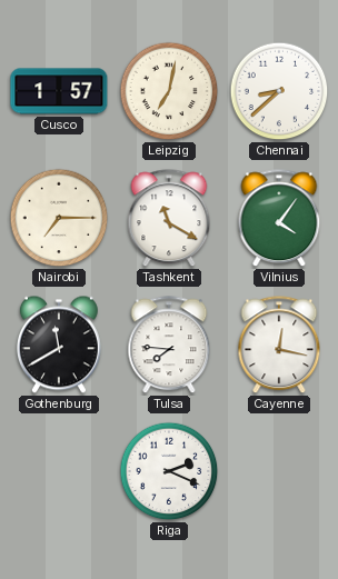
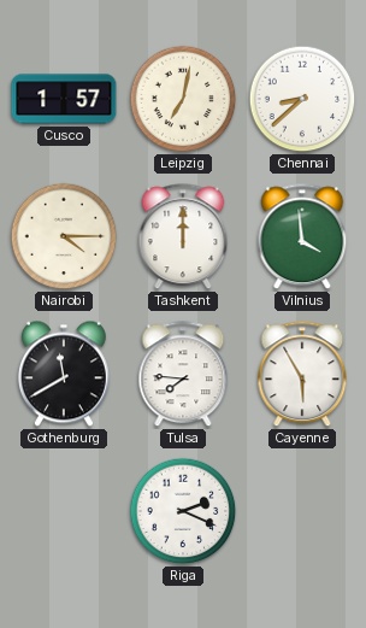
Nairobi: 7:15 -> 4:15
Tashkent: 11:20 -> 12:00
Vilnius: 4:06 -> 3:59
Cayenne: 12:17 -> 5:55
